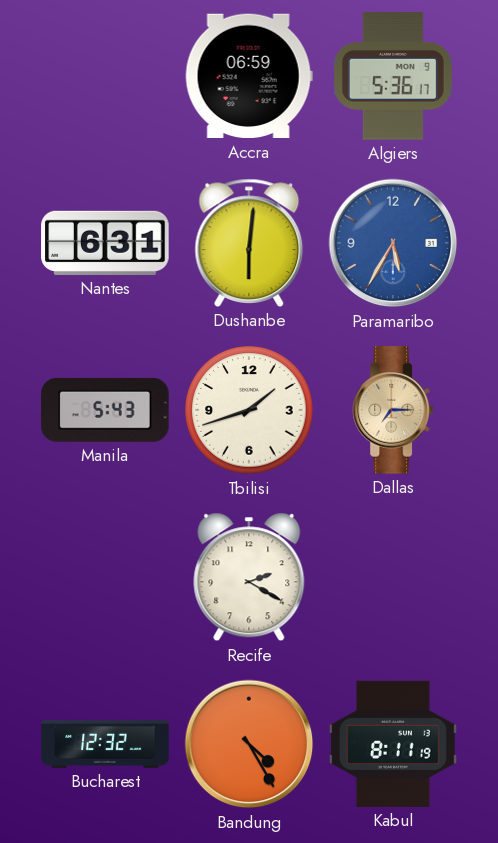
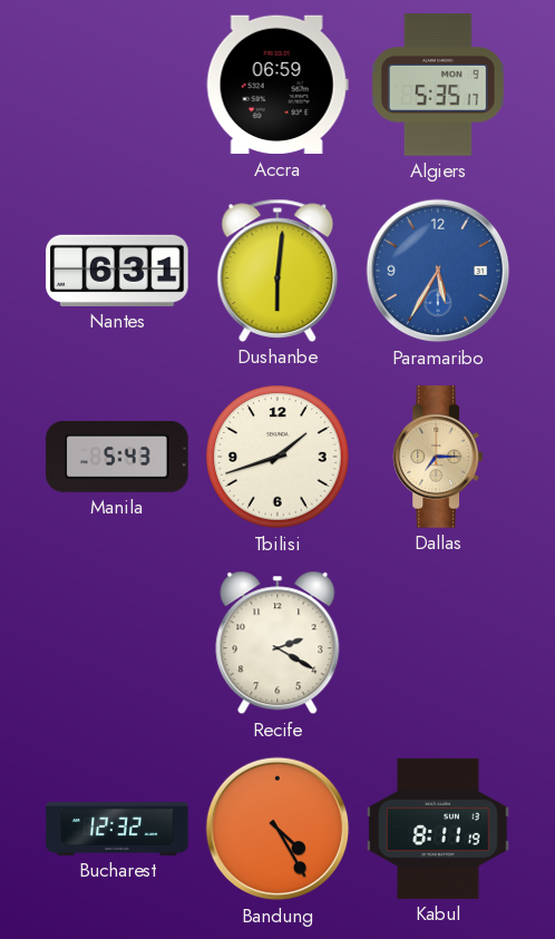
Algiers: 5:36 -> 5:35
